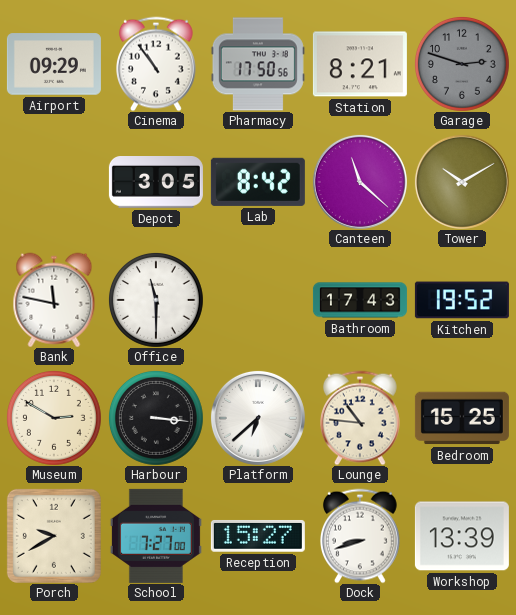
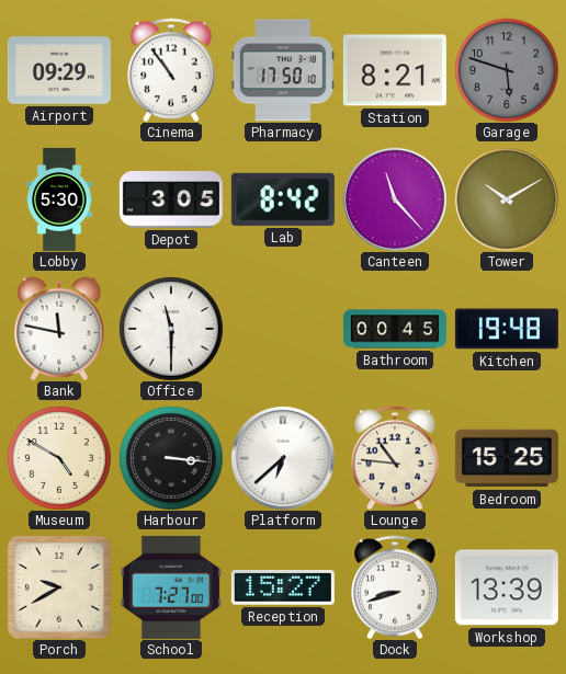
Pharmacy: 17:50:56 -> 17:50:10
Garage: 2:48 -> 5:48
Lobby: none -> 5:30
Canteen: 11:22 -> 11:23
Bathroom: 17:43 -> 00:45
Kitchen: 19:52 -> 19:48
Museum: 2:50 -> 4:50
